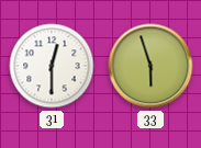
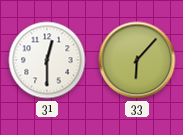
33: 5:57 -> 6:07
